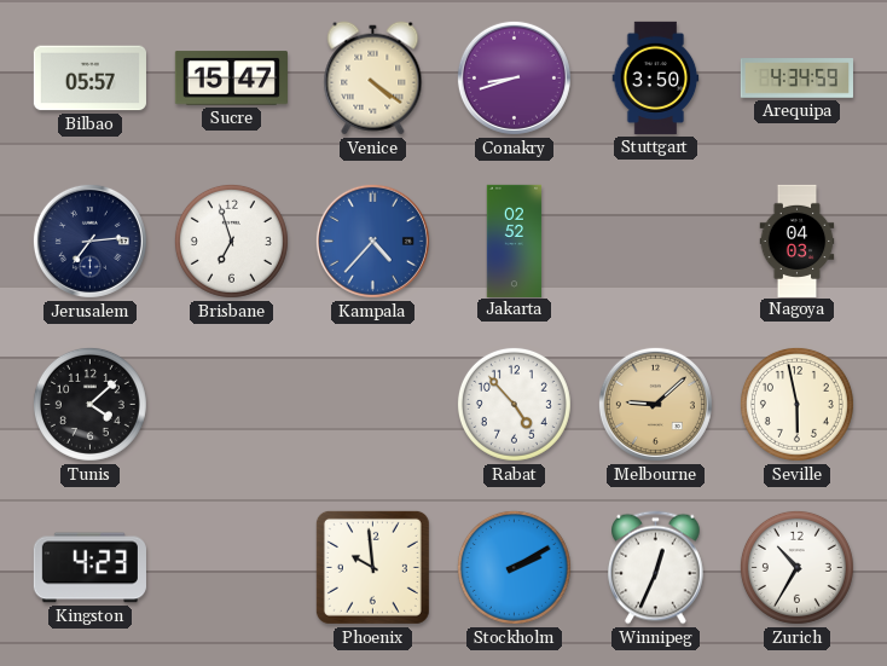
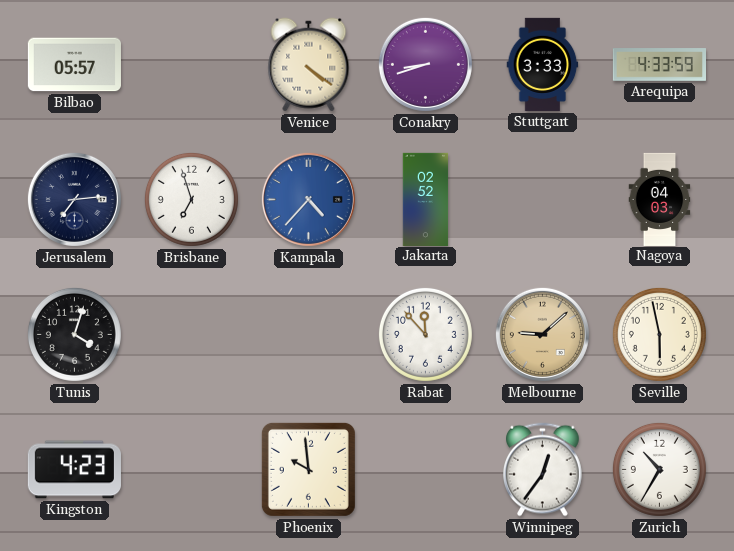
Sucre: 15:47 -> none
Stuttgart: 3:50 -> 3:33
Arequipa: 4:34 -> 4:33
Tunis: 4:08 -> 4:03
Rabat: 4:53 -> 11:53
Stockholm: 2:10 -> none
Winnipeg: 12:34 -> 12:36
